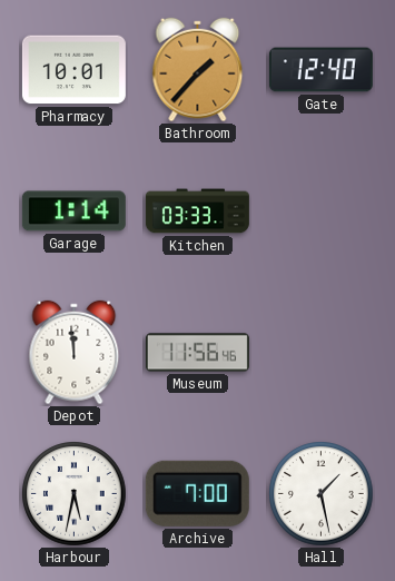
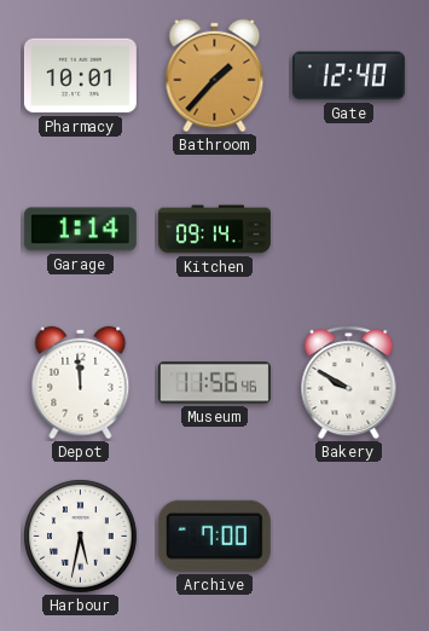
Kitchen: 03:33 -> 09:14
Bakery: none -> 9:50
Hall: 1:28 -> none
